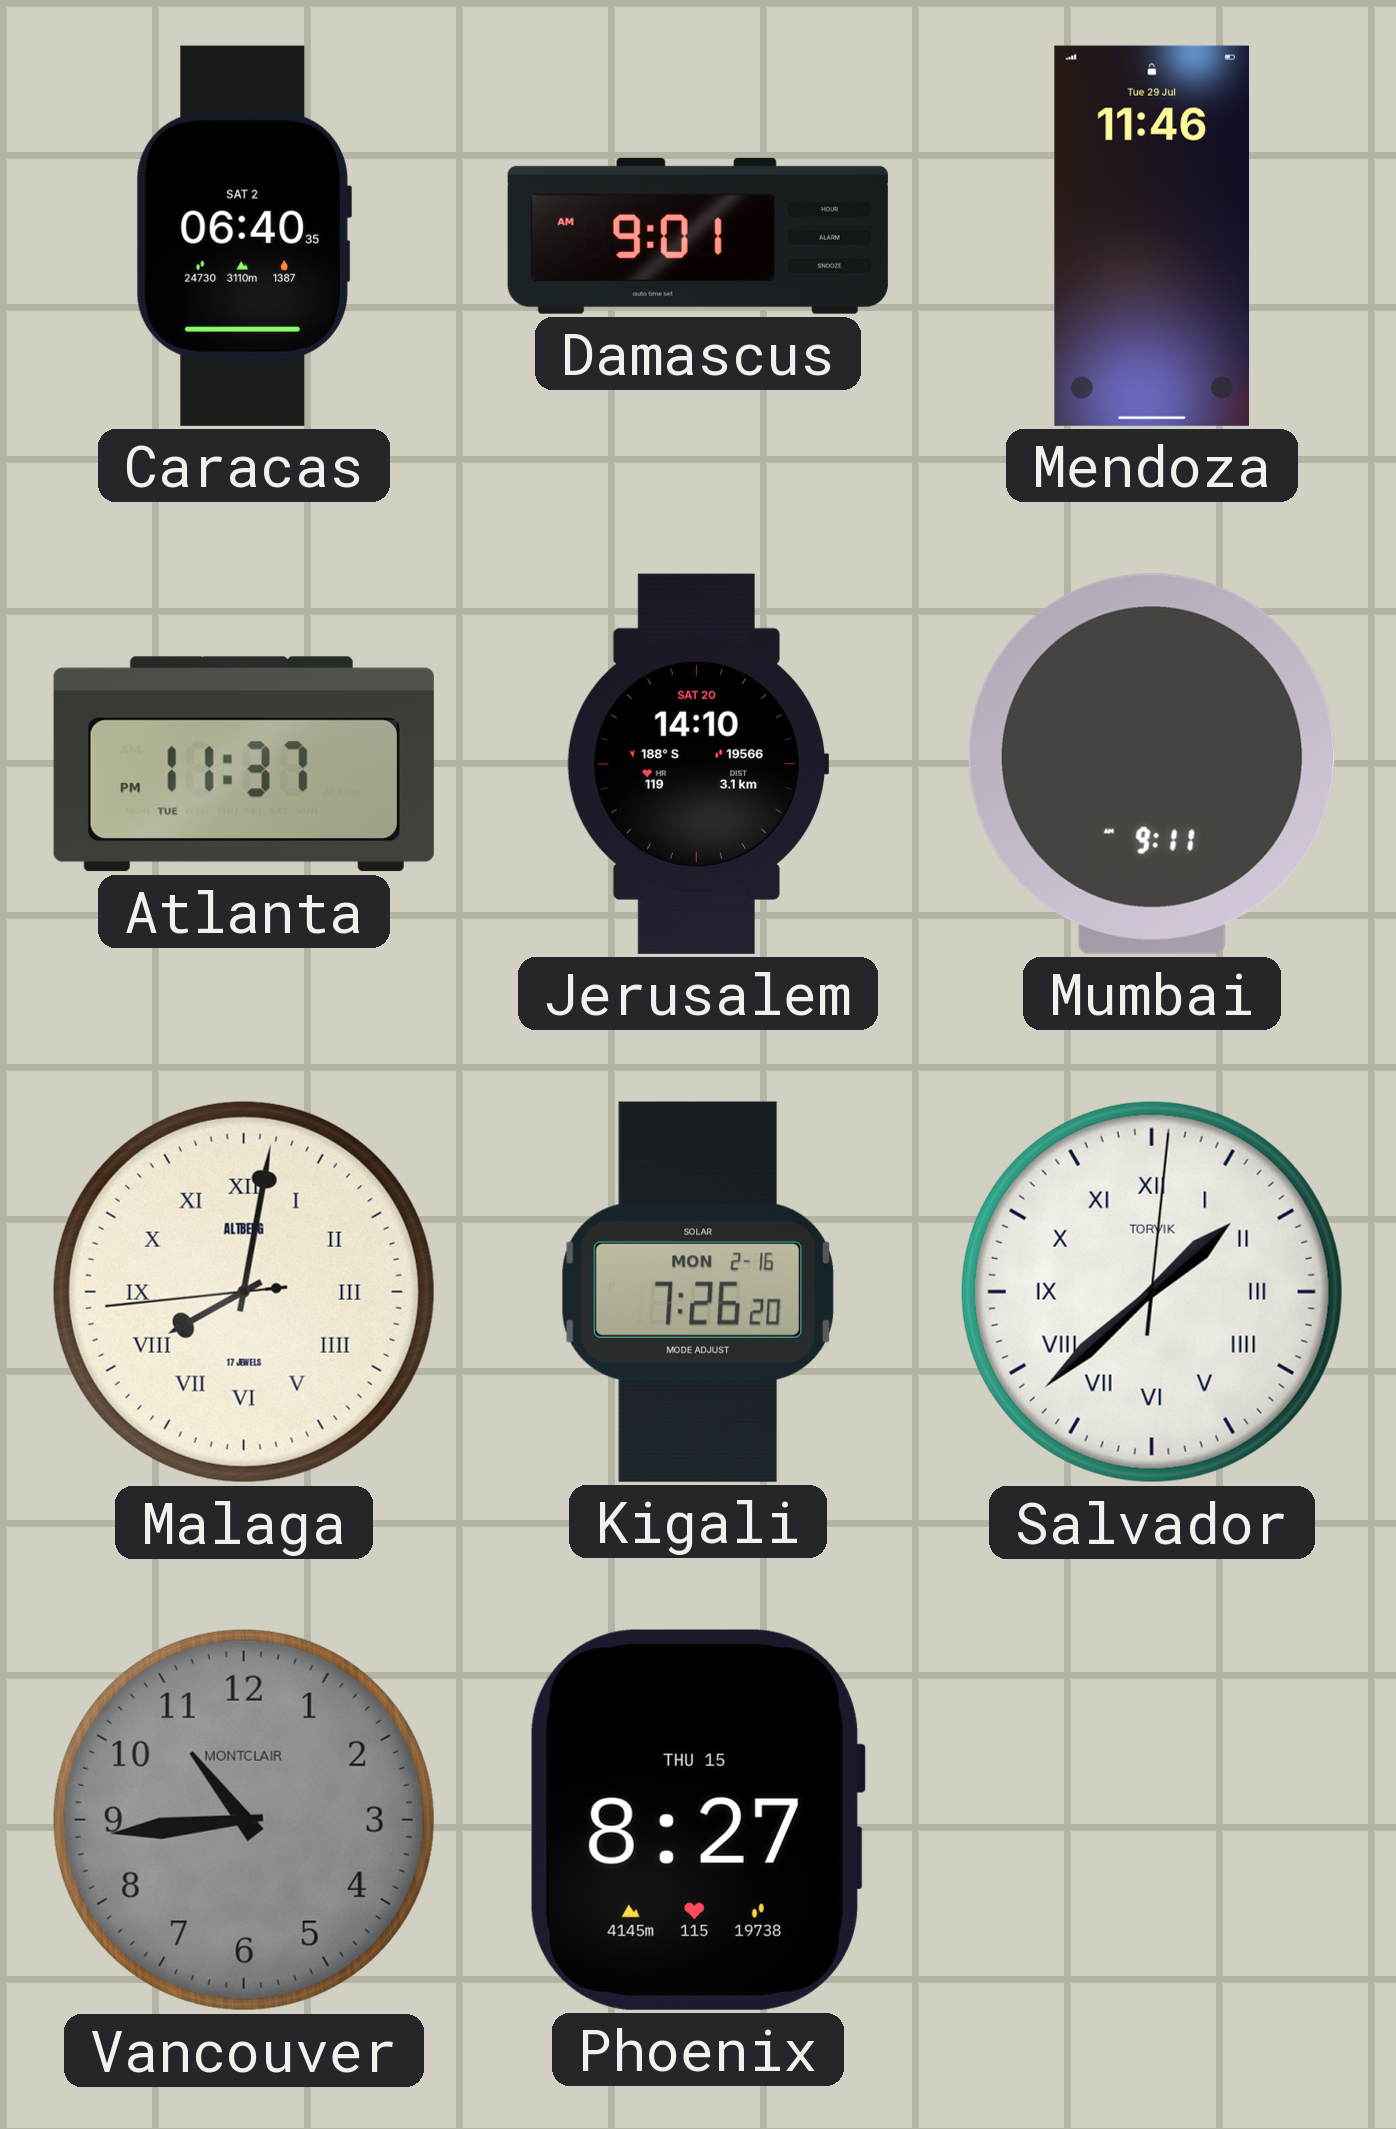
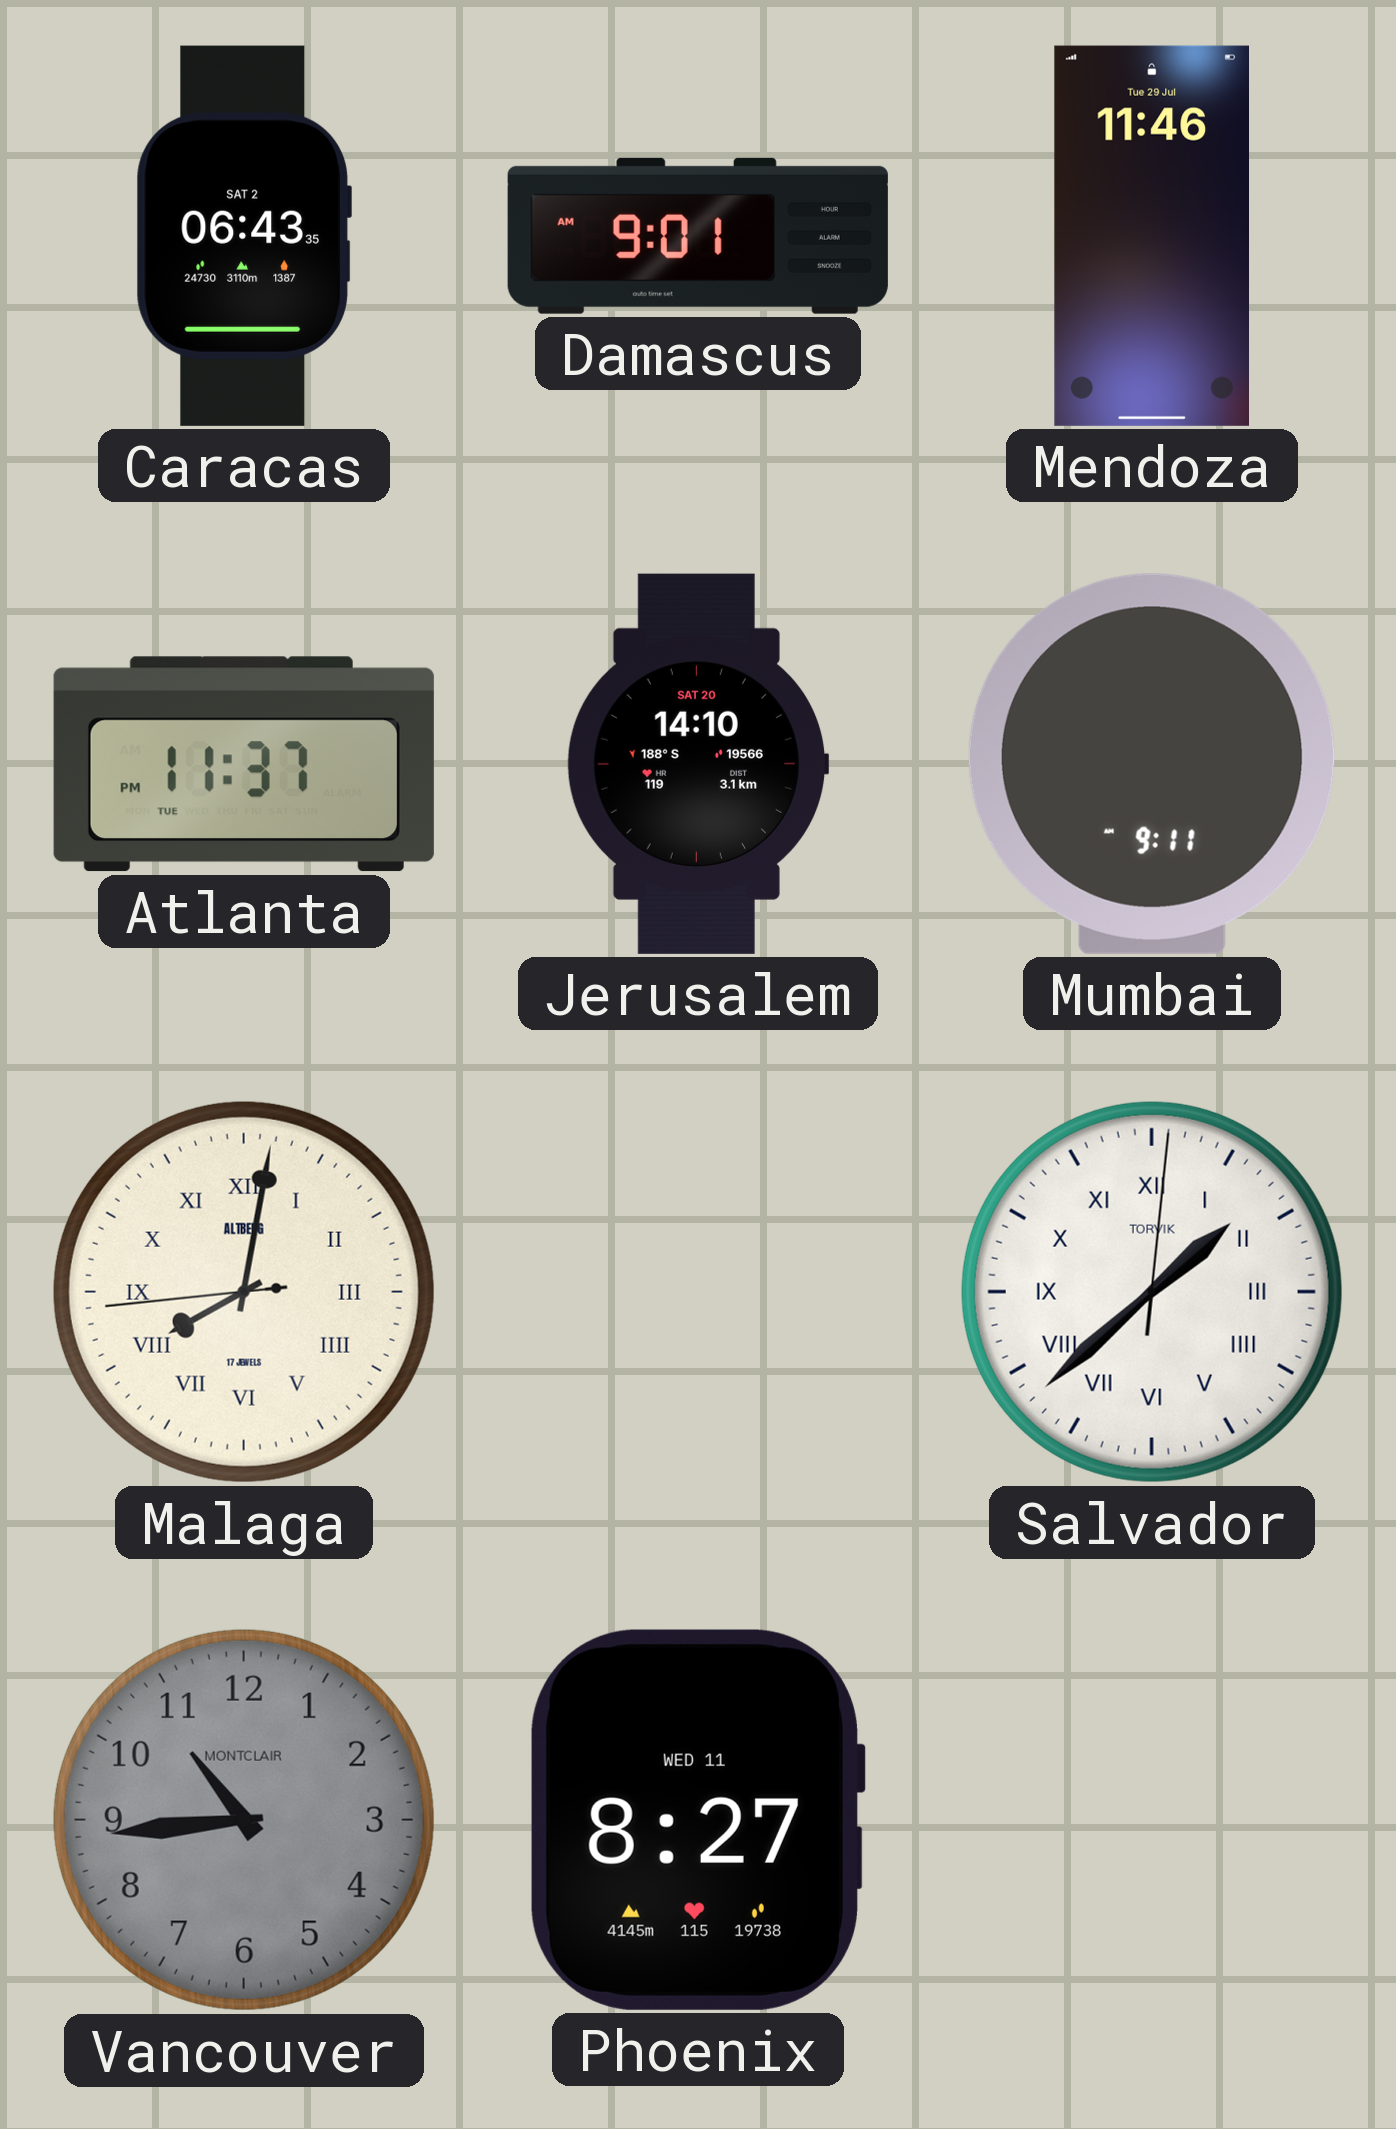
Caracas: 06:40 -> 06:43
Kigali: 7:26 -> none
Phoenix date: THU 15 -> WED 11
